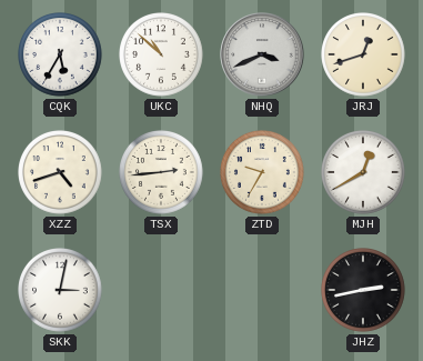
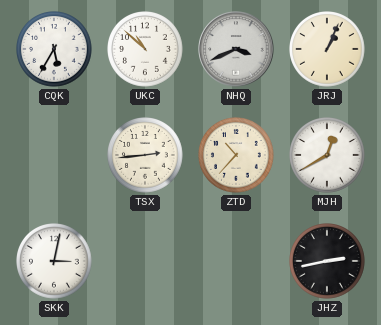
JRJ: 12:42 -> 1:04
XZZ: 4:42 -> none
ZTD: 9:35 -> 10:37
